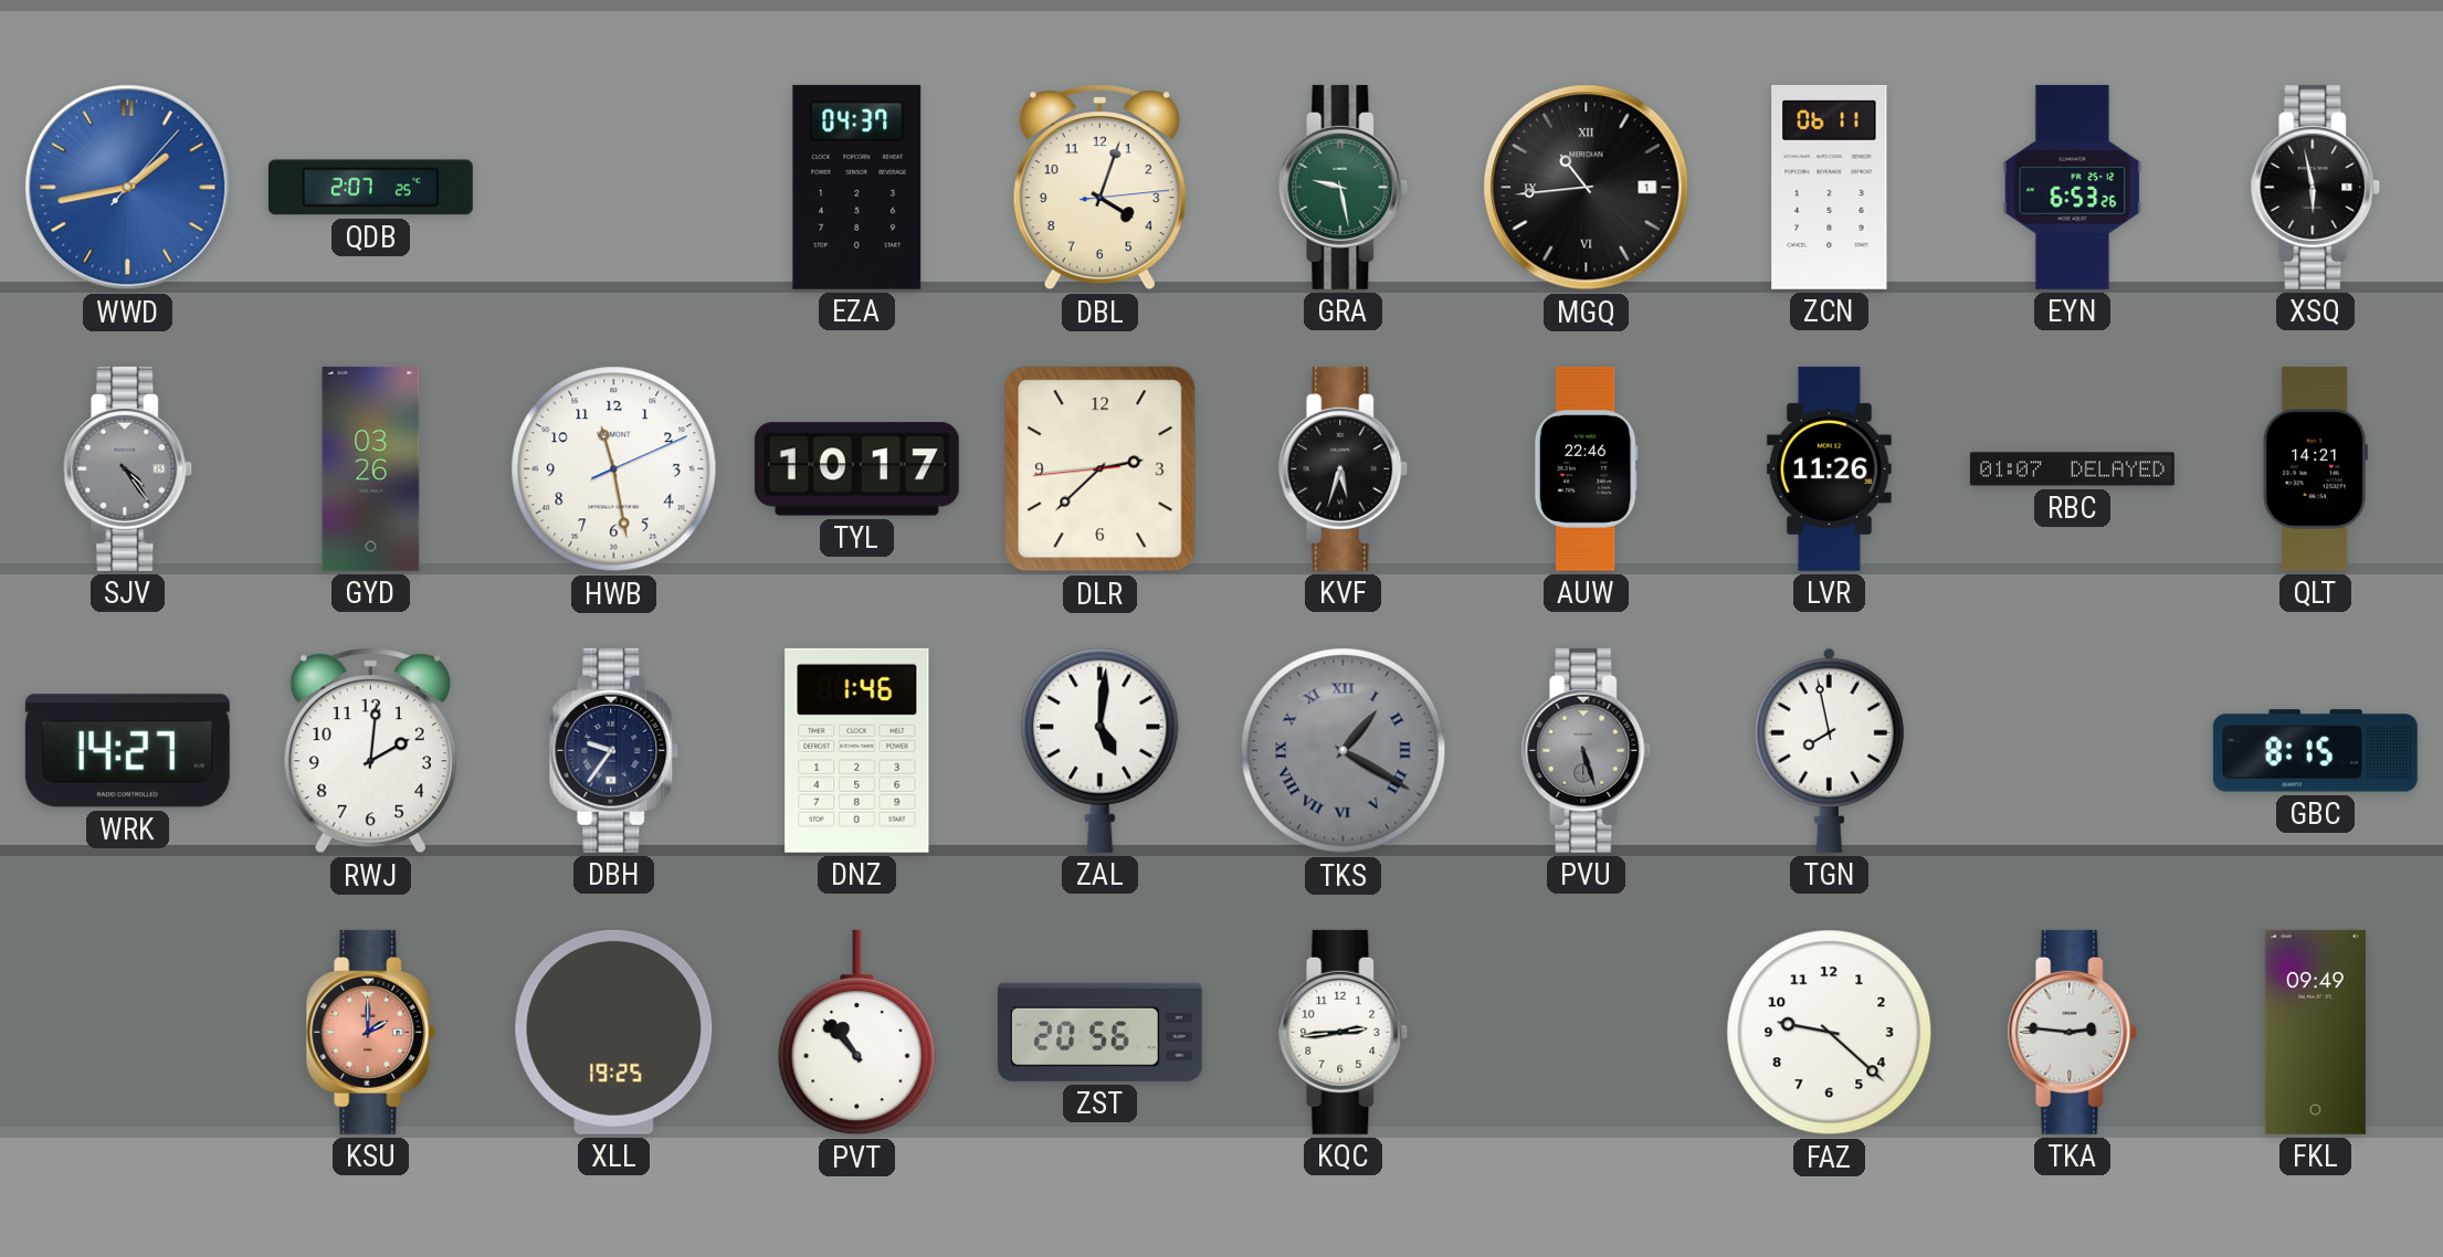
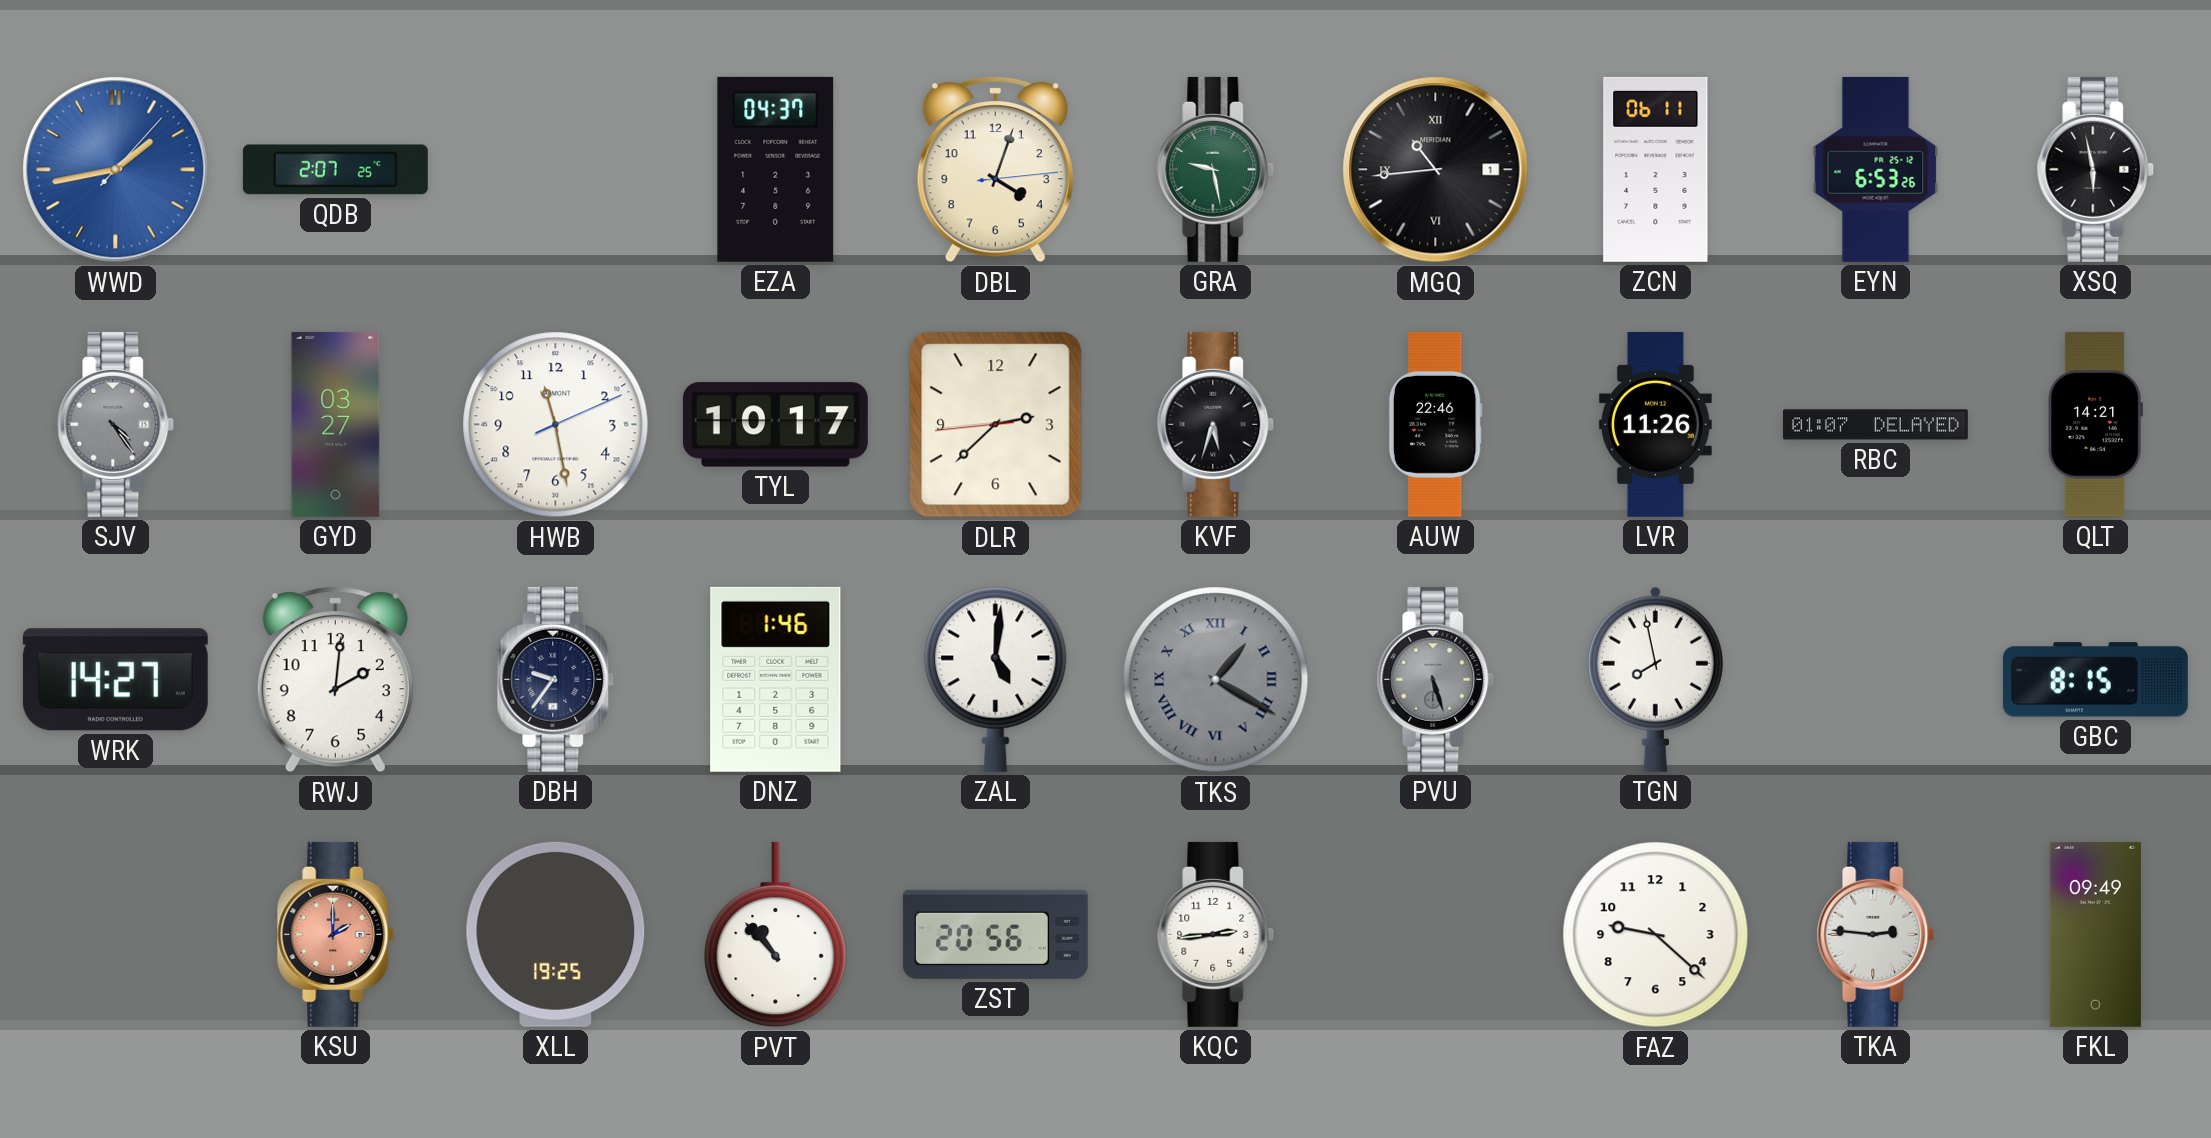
GYD: 03:26 -> 03:27
